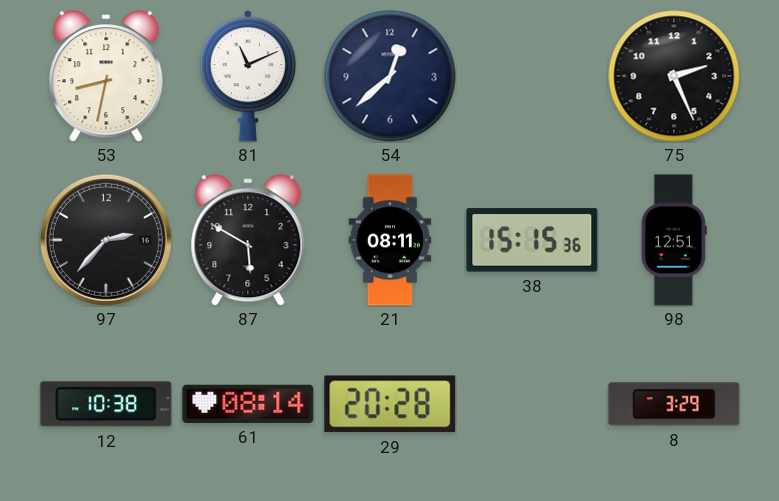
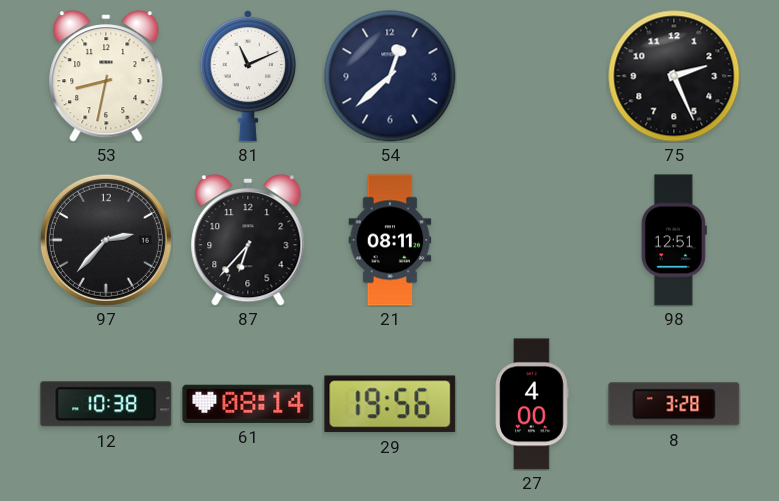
87: 5:50 -> 6:37
38: 15:15 -> none
29: 20:28 -> 19:56
27: none -> 4:00
8: 3:29 -> 3:28
